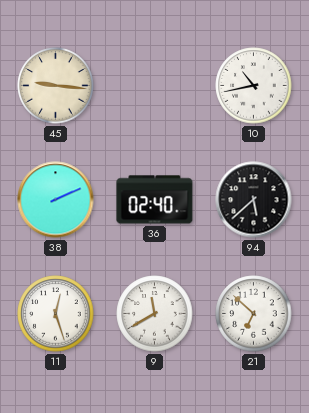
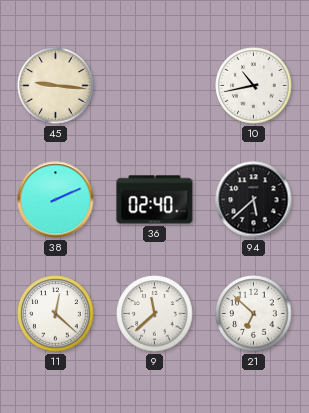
11: 12:27 -> 12:22
9: 11:40 -> 11:38
